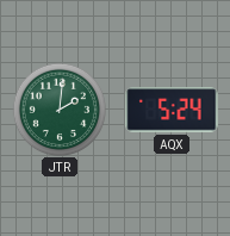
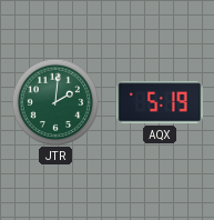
AQX: 5:24 -> 5:19
